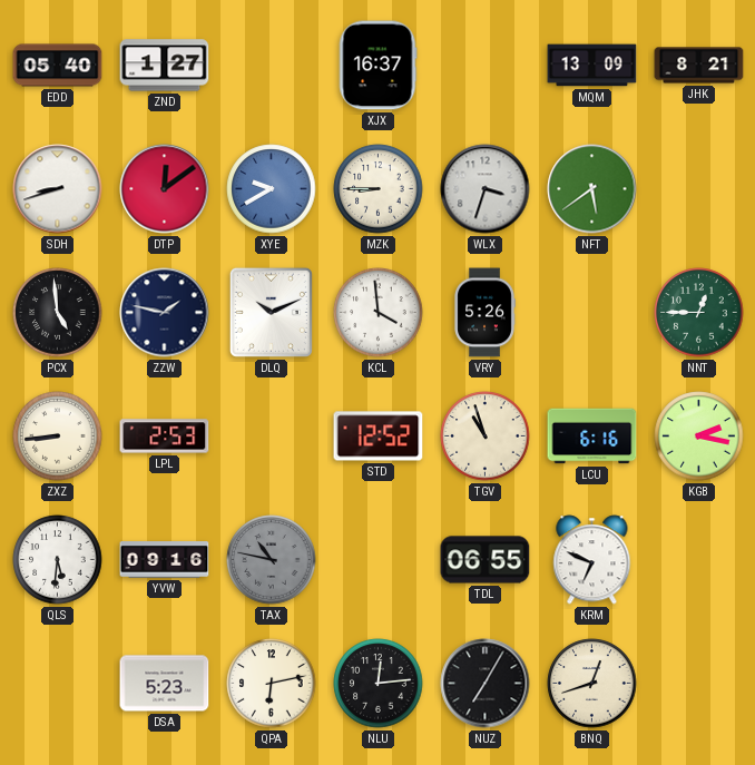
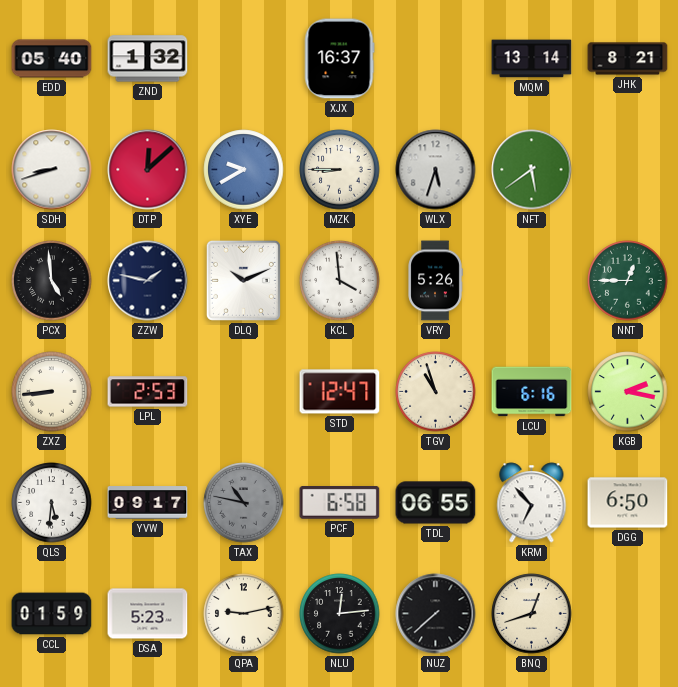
ZND: 1:27 -> 1:32
MQM: 13:09 -> 13:14
DTP: 12:09 -> 12:08
WLX: 3:33 -> 5:33
STD: 12:52 -> 12:47
YVW: 09:16 -> 09:17
PCF: none -> 6:58
KRM: 6:49 -> 6:53
DGG: none -> 6:50
CCL: none -> 01:59
QPA: 6:13 -> 9:13
NUZ: 7:05 -> 7:38
